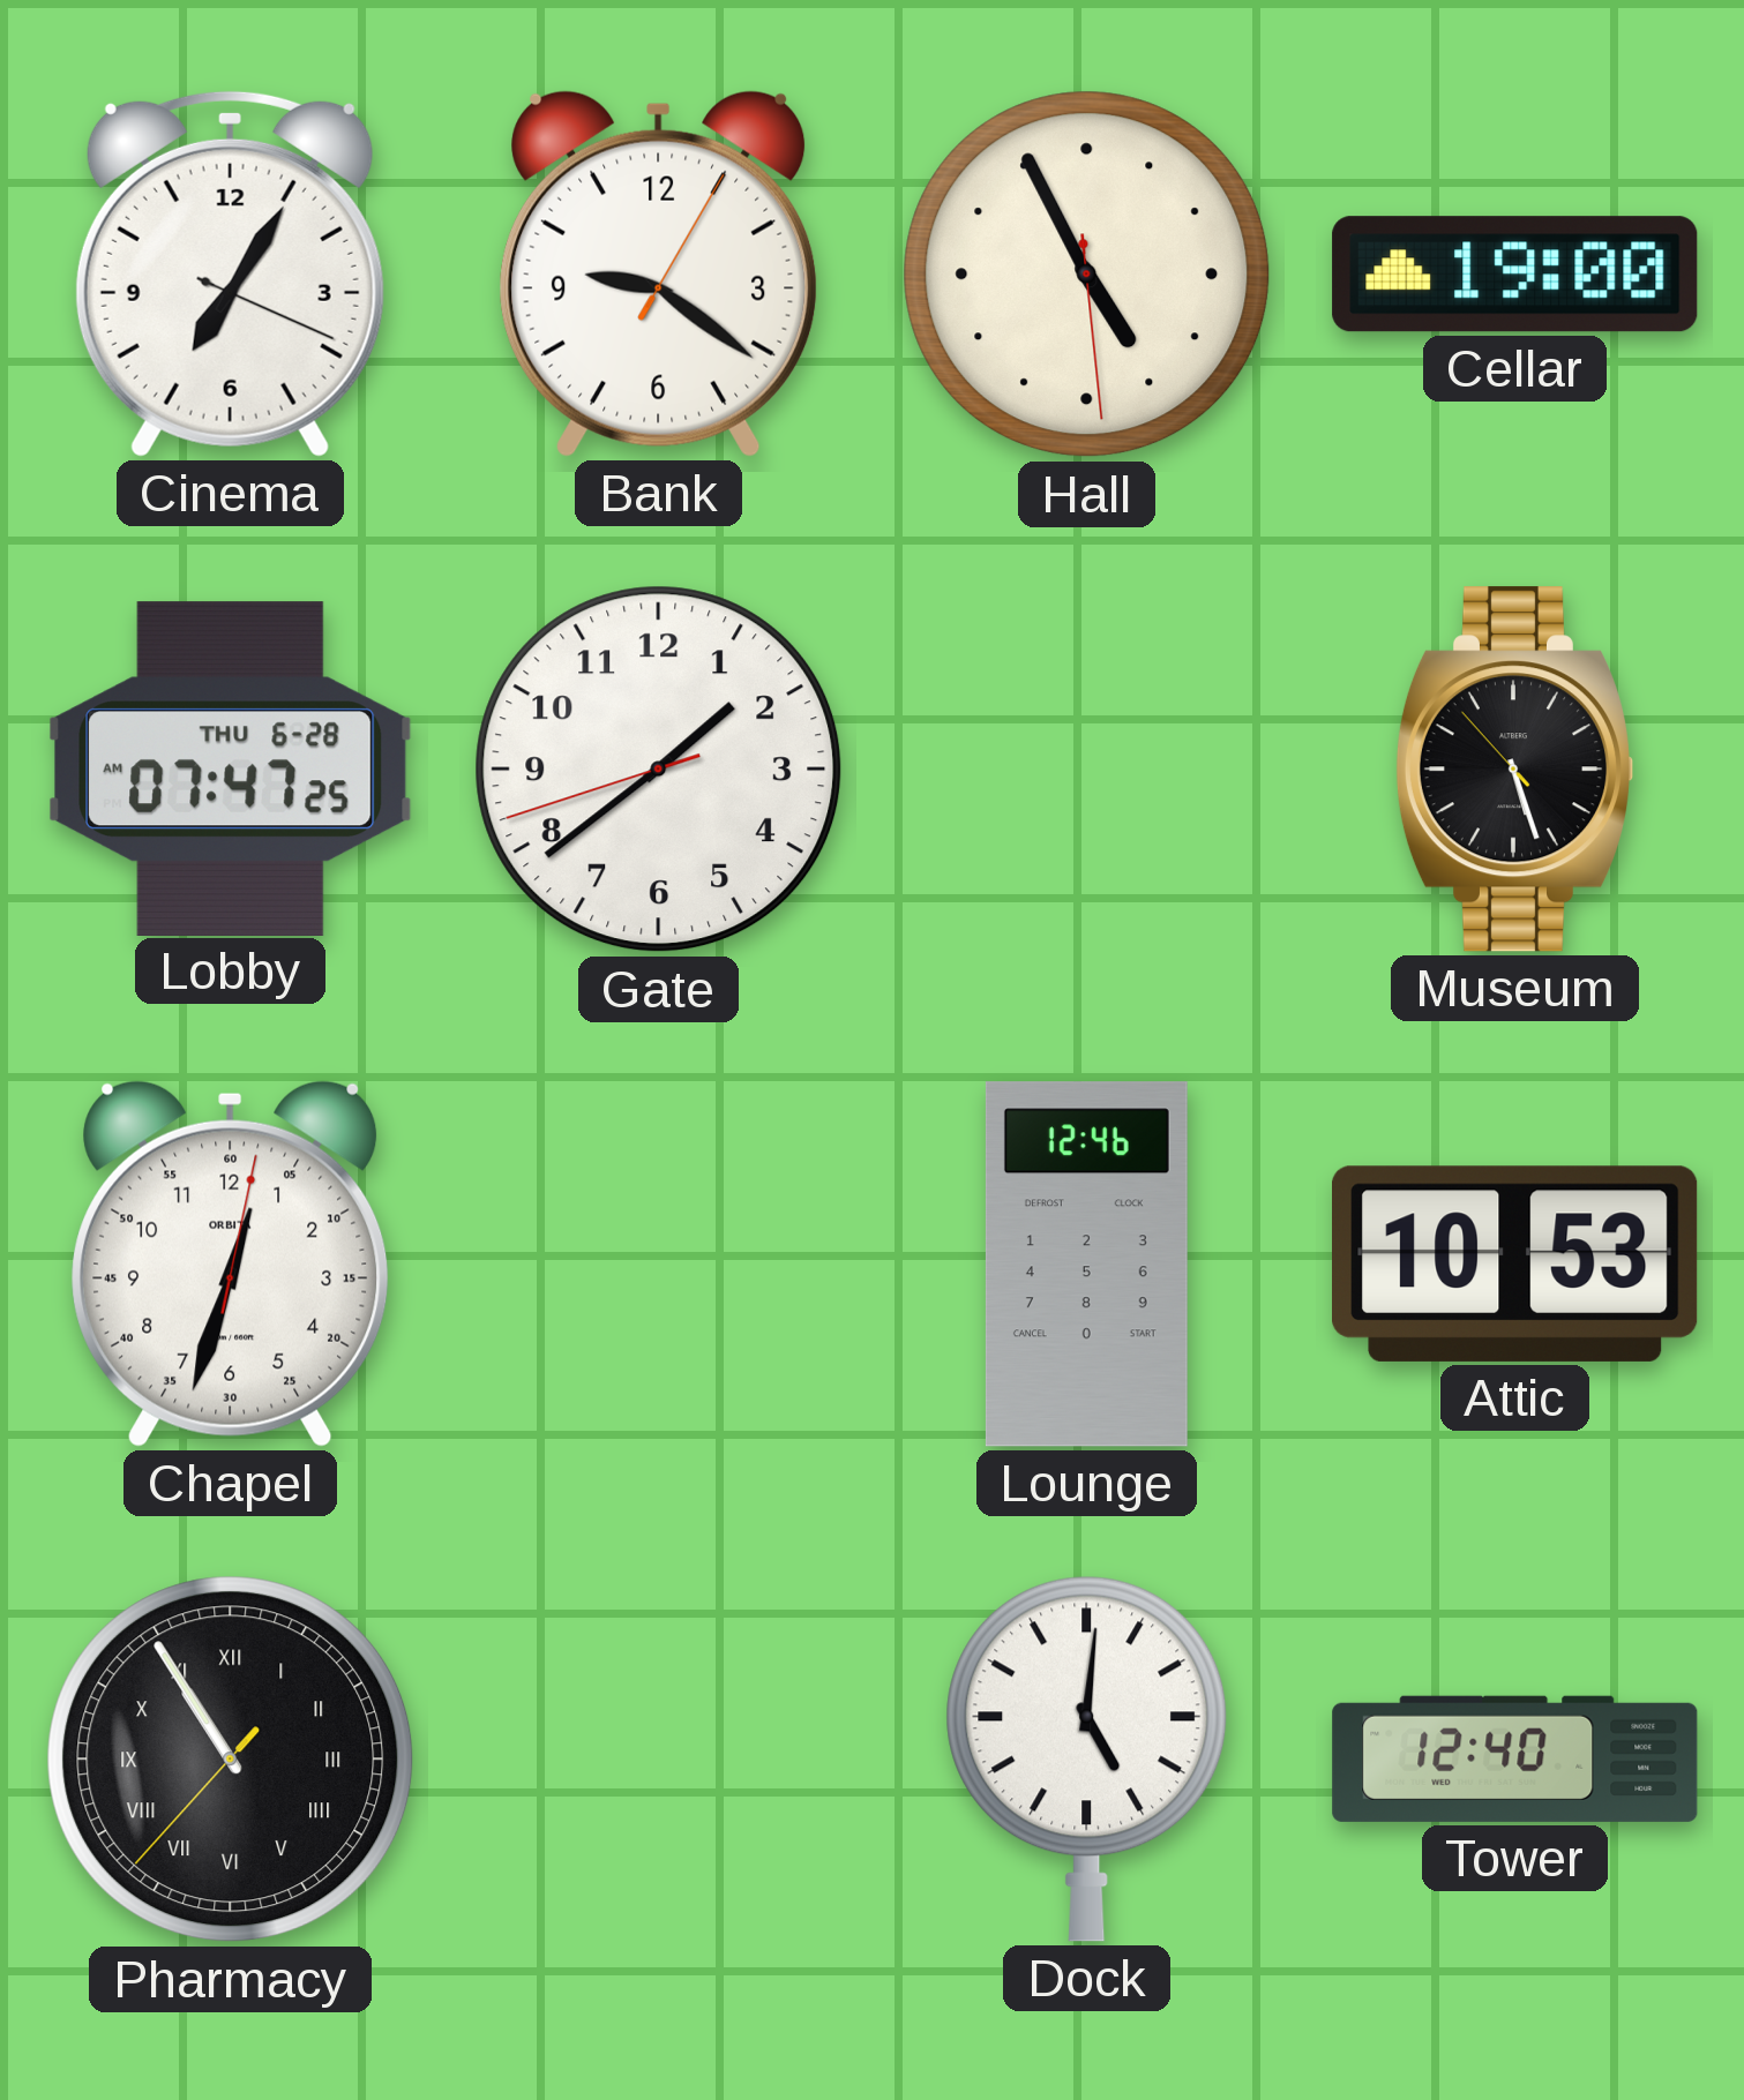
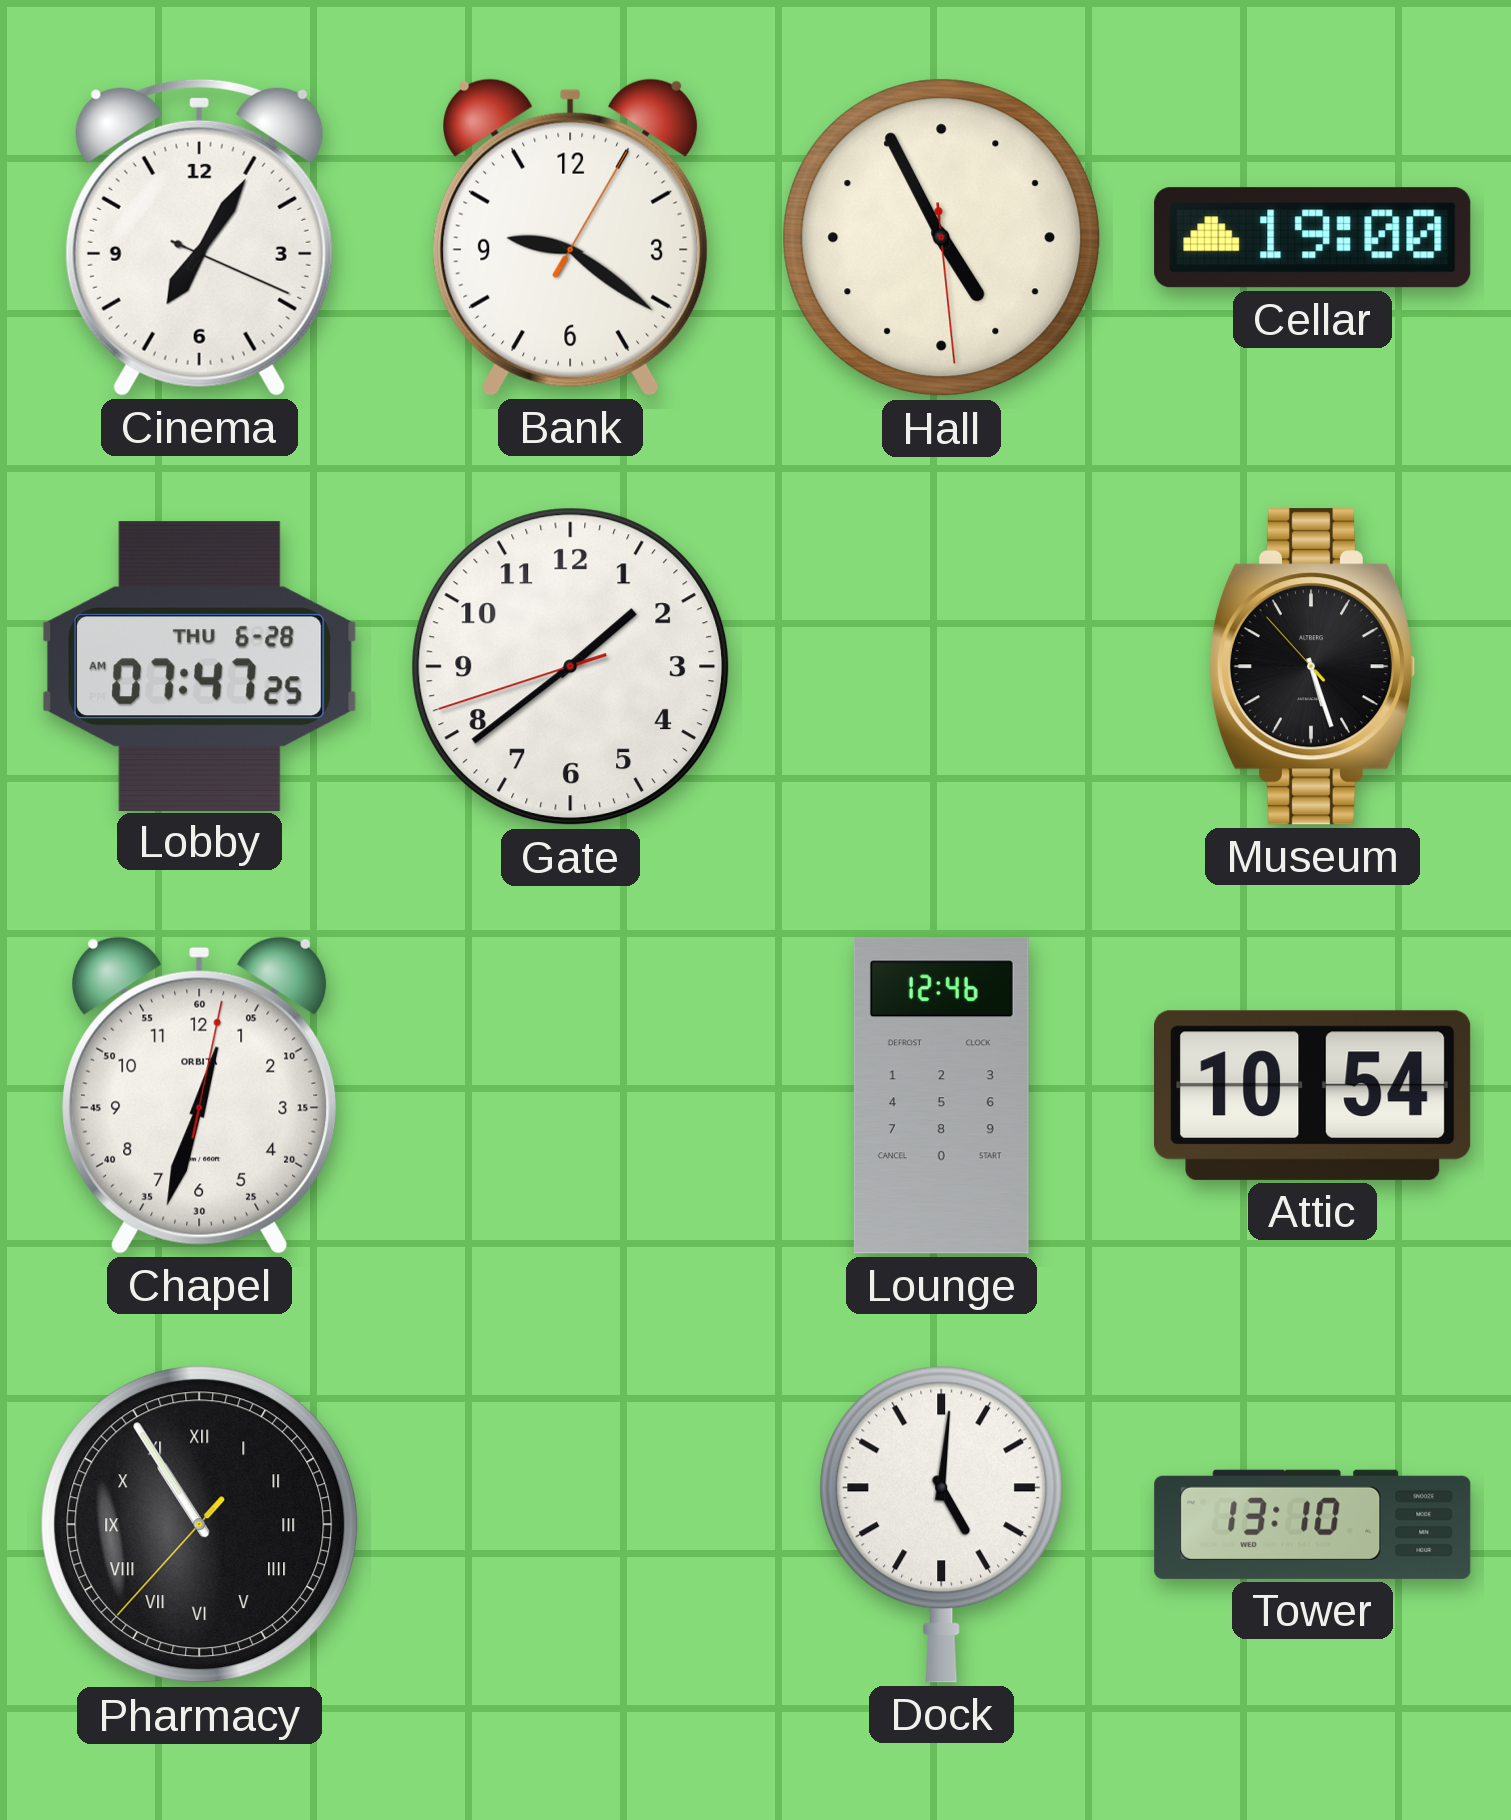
Attic: 10:53 -> 10:54
Tower: 12:40 -> 13:10
